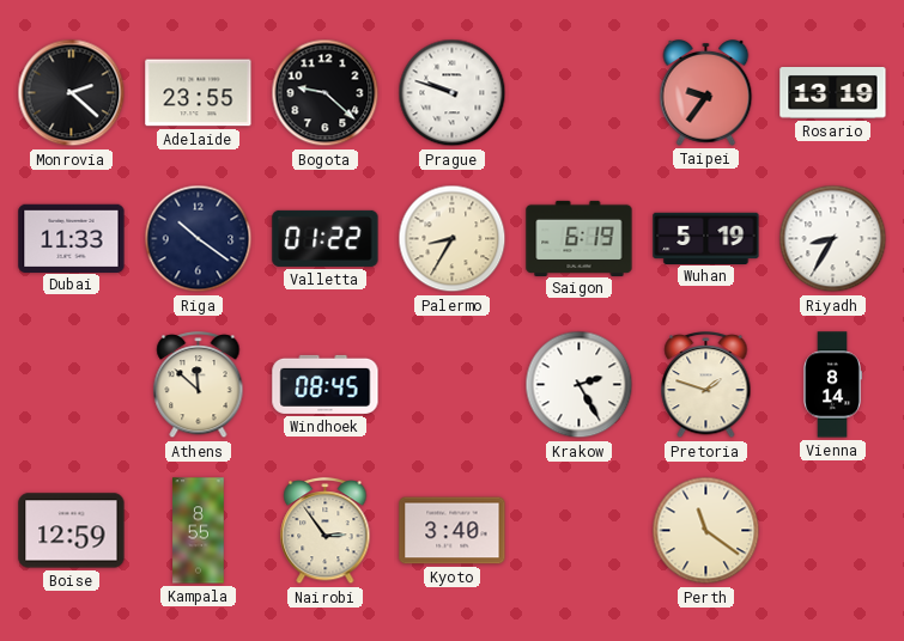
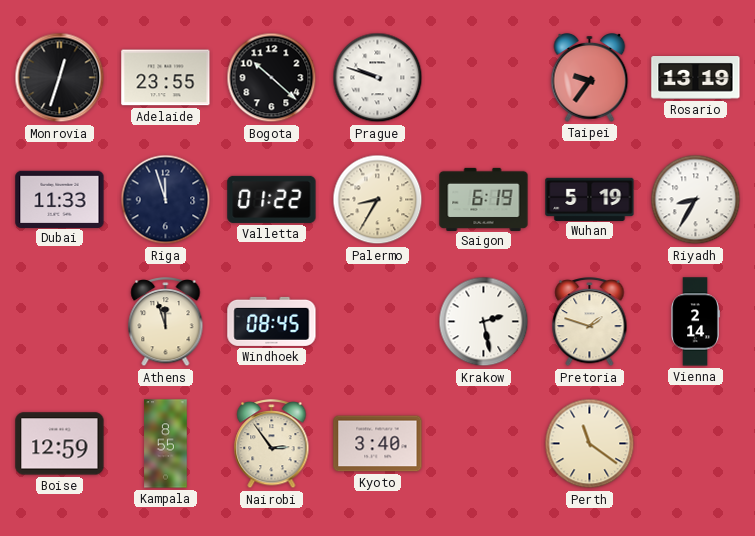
Monrovia: 2:22 -> 12:33
Bogota: 9:22 -> 10:22
Riga: 10:21 -> 11:57
Athens: 11:52 -> 11:57
Krakow: 2:25 -> 2:28
Vienna: 8:14 -> 2:14
